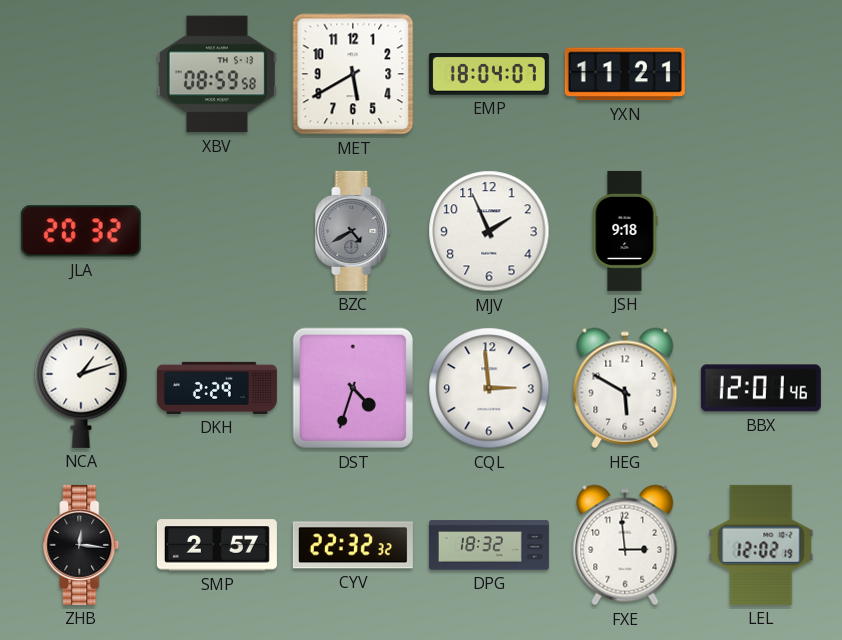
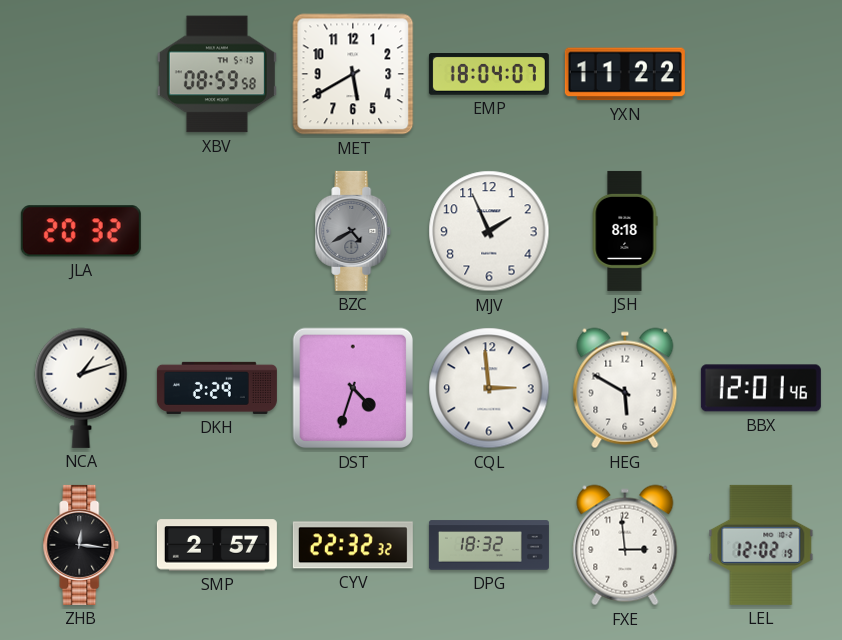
YXN: 11:21 -> 11:22
JSH: 9:18 -> 8:18
